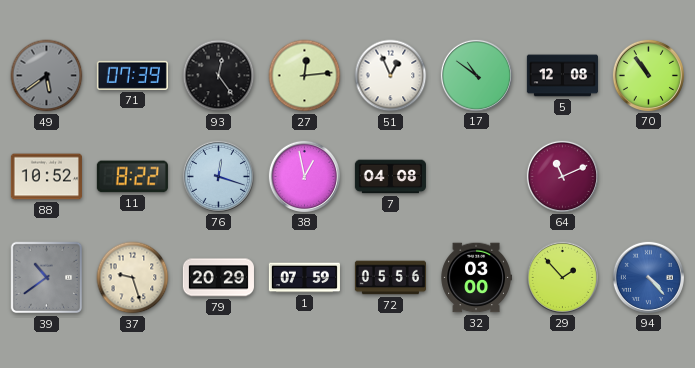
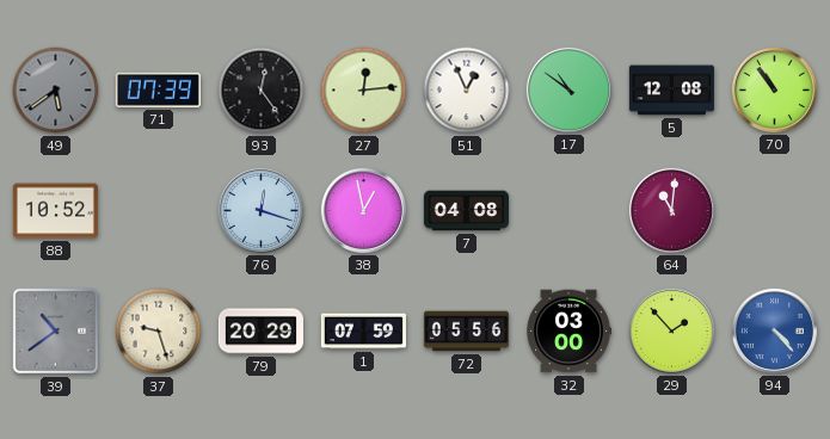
11: 8:22 -> none
64: 11:11 -> 11:01
